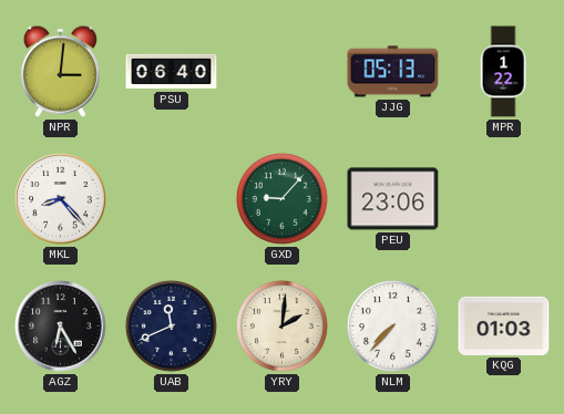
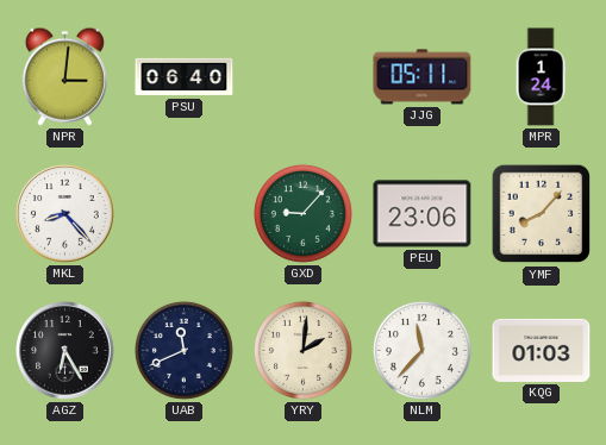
JJG: 05:13 -> 05:11
MPR: 1:22 -> 1:24
YMF: none -> 8:07
NLM: 7:37 -> 11:37
